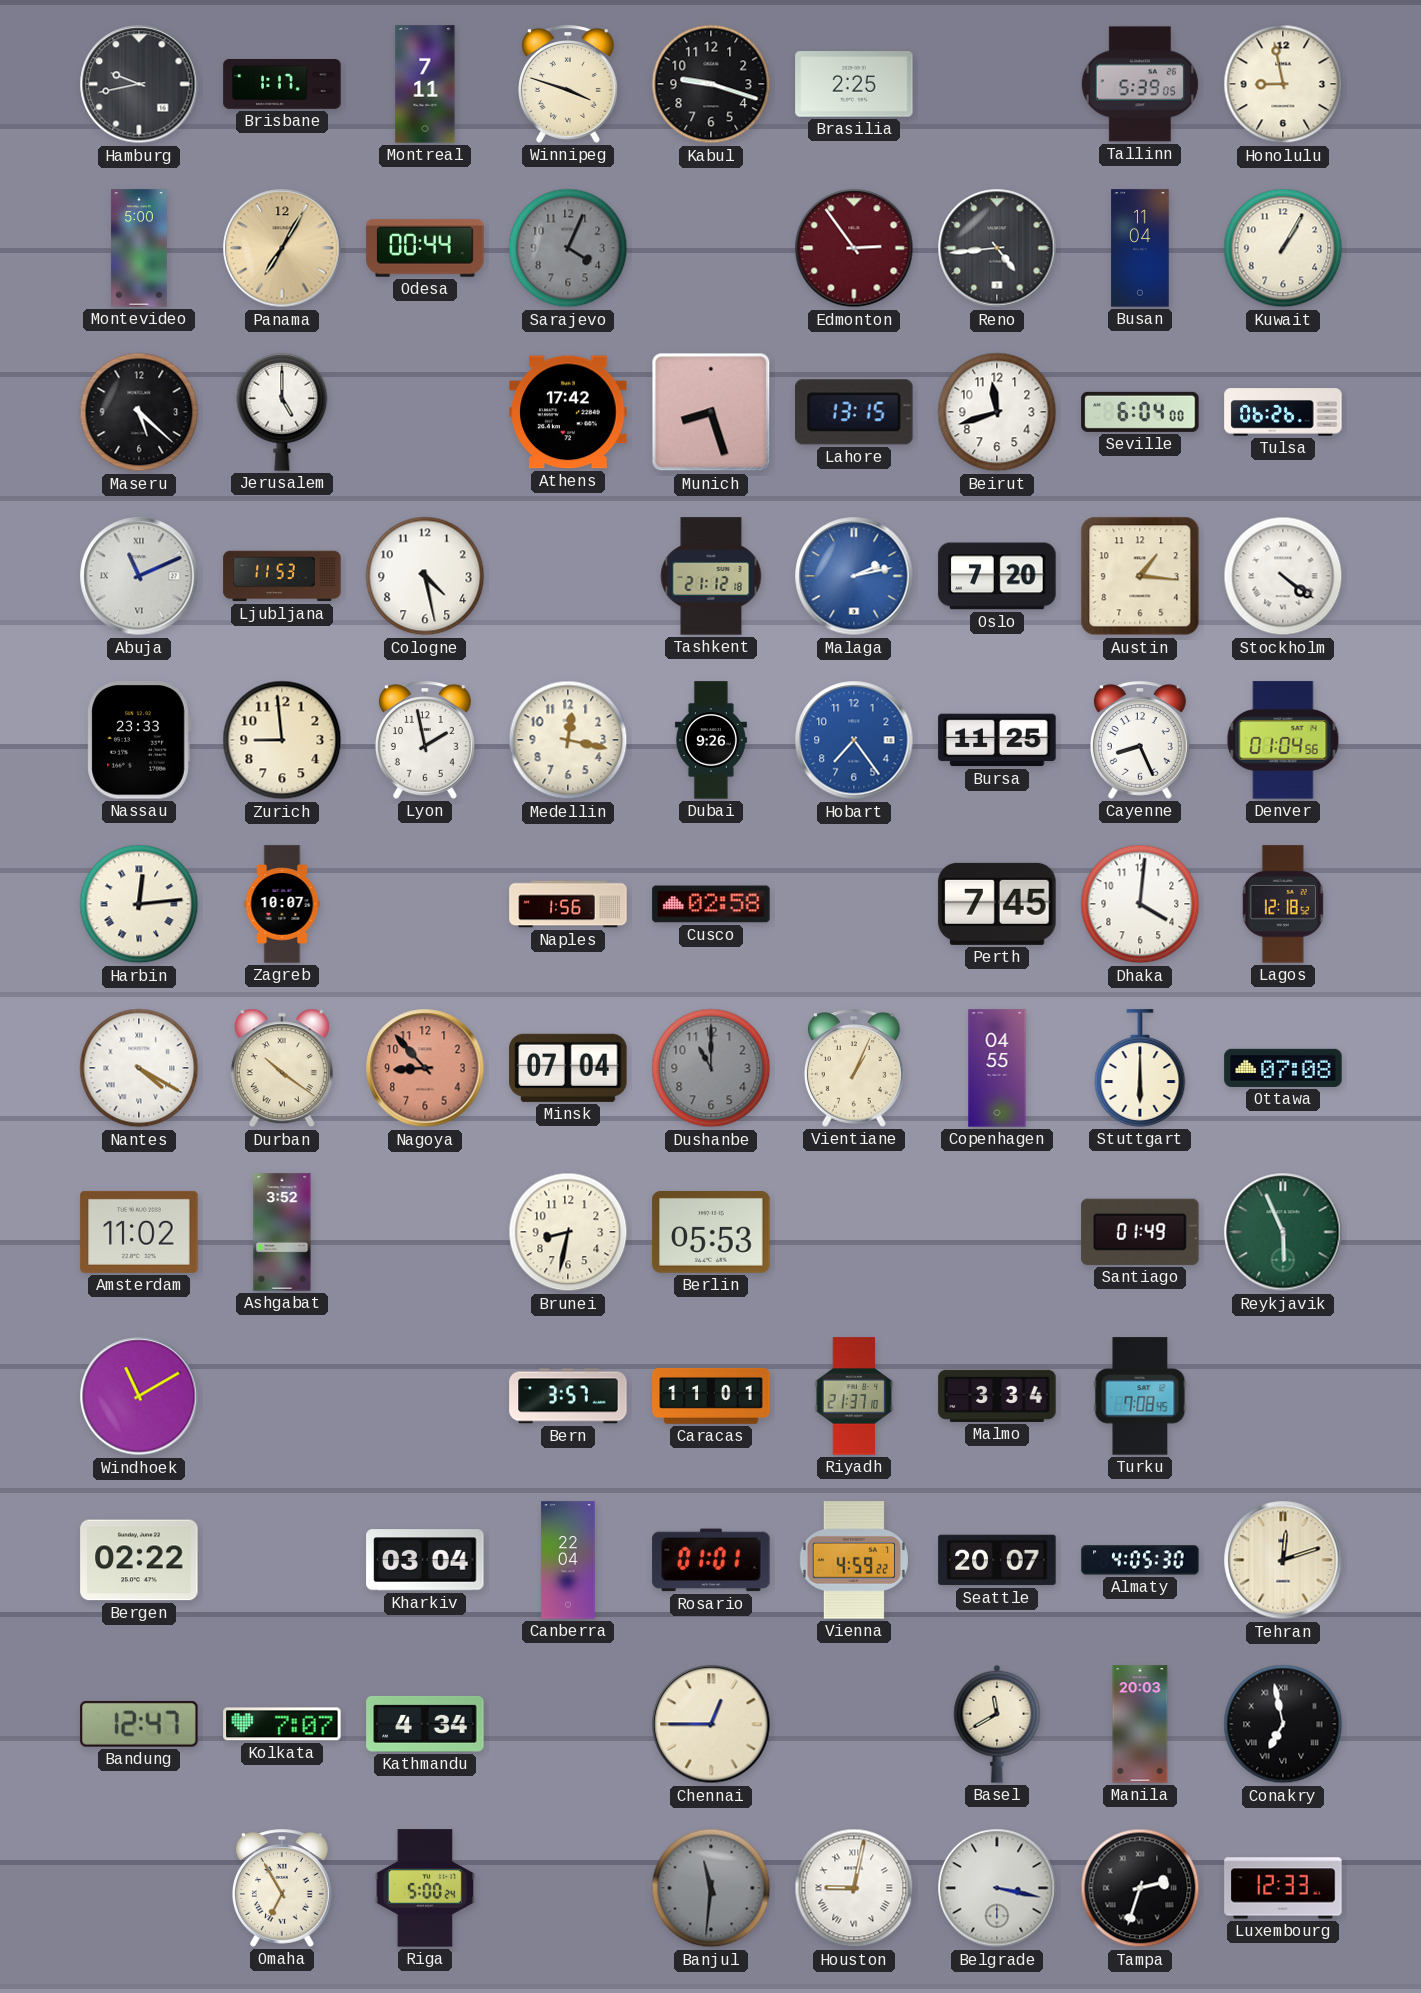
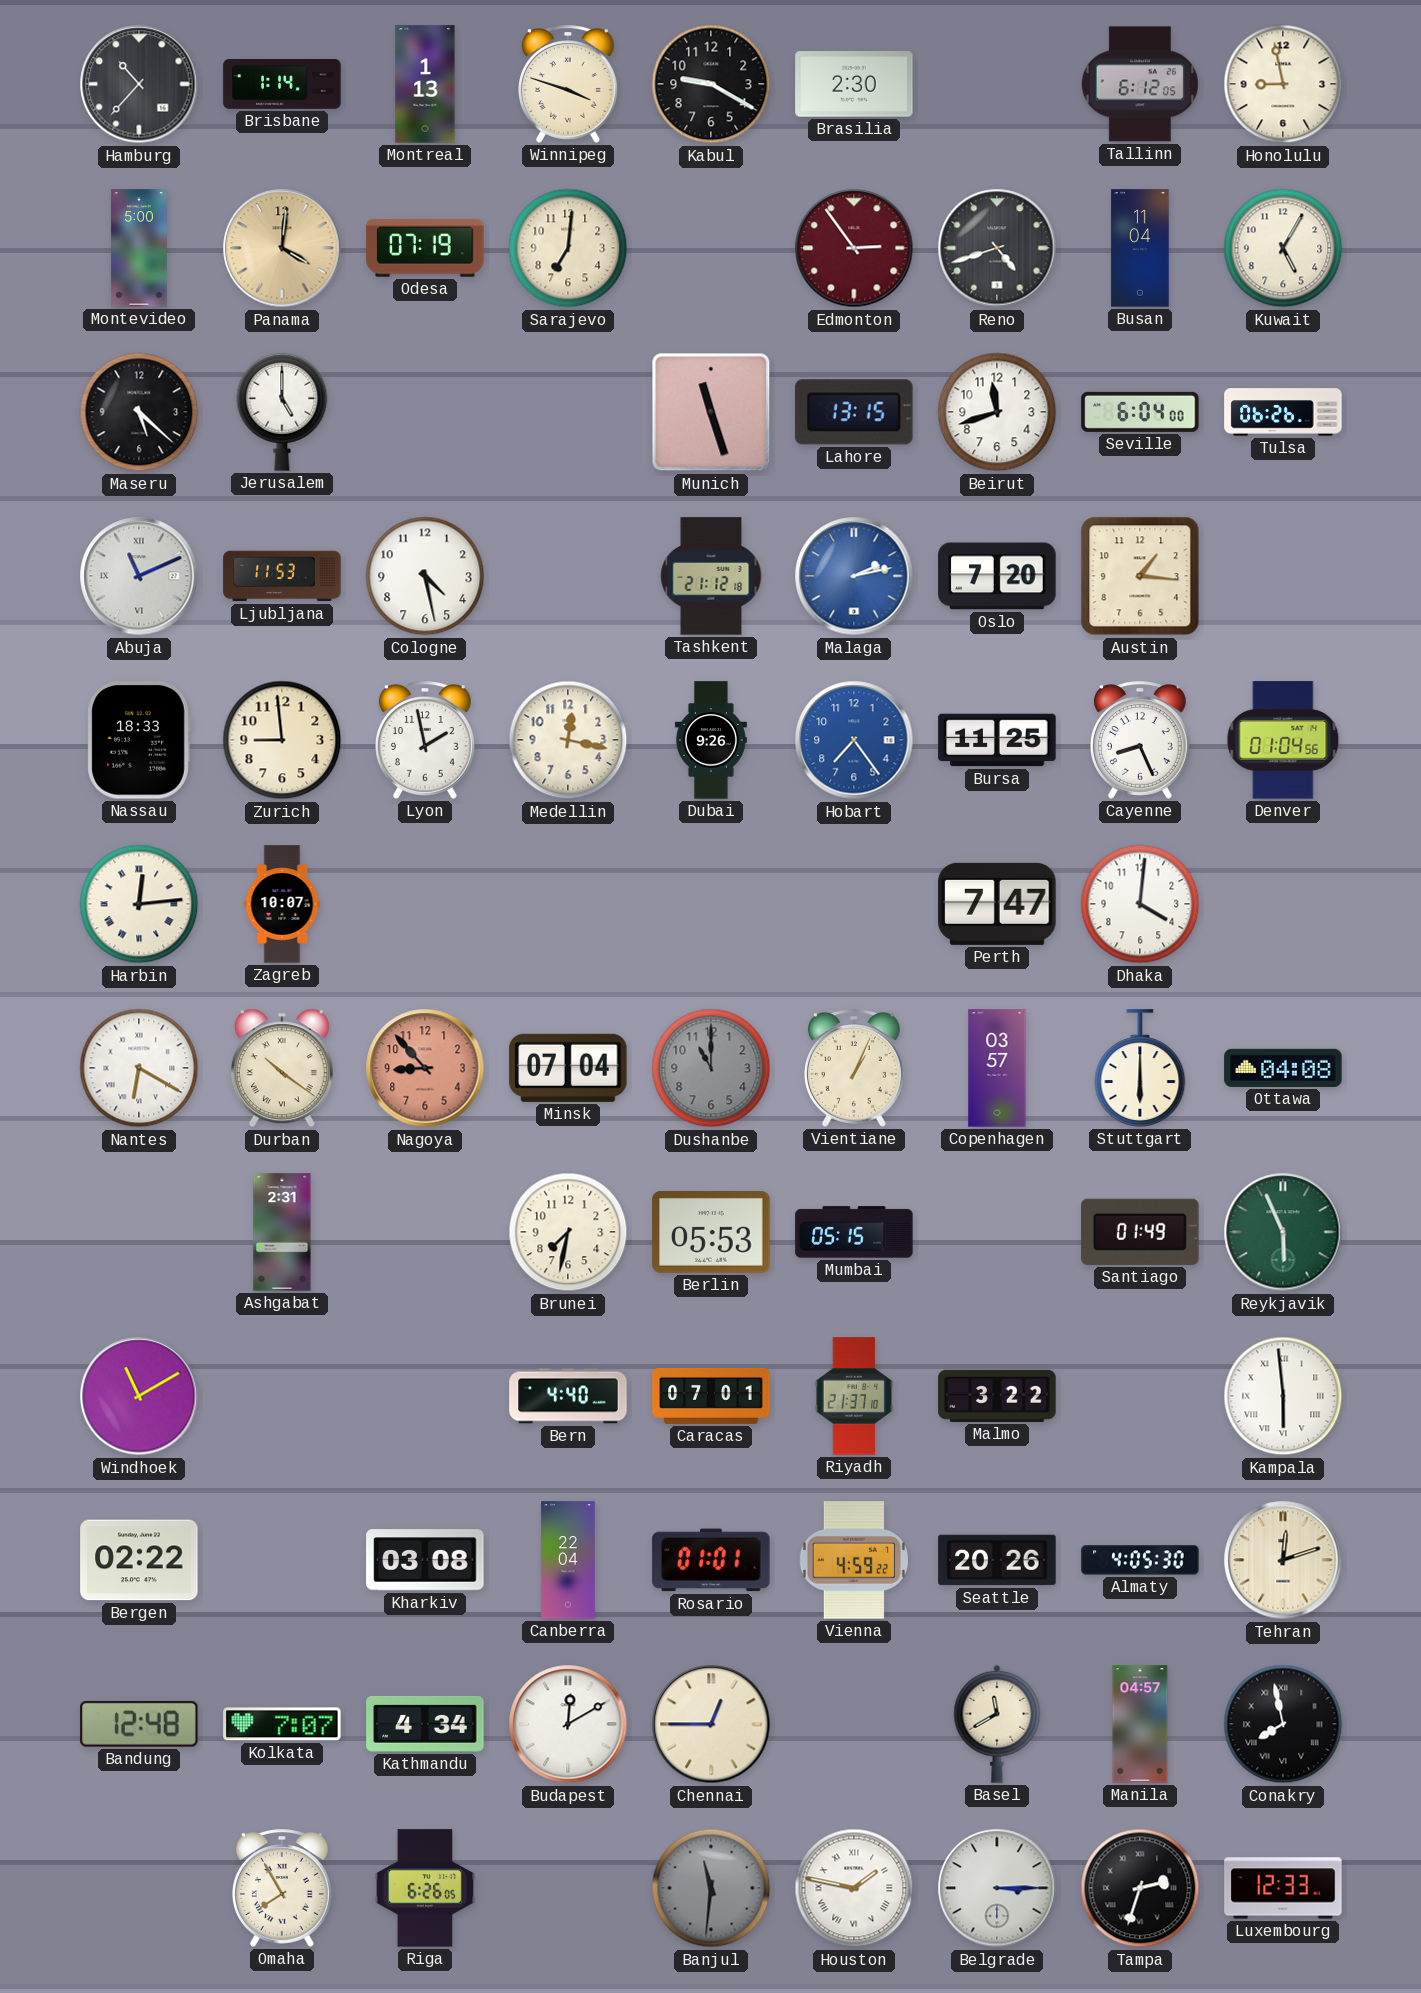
Hamburg: 9:43 -> 10:37
Brisbane: 1:17 -> 1:14
Montreal: 7:11 -> 1:13
Kabul: 9:18 -> 9:20
Brasilia: 2:25 -> 2:30
Tallinn: 5:39 -> 6:12
Panama: 7:05 -> 4:01
Odesa: 00:44 -> 07:19
Sarajevo: 4:04 -> 7:01
Sarajevo dial: grey -> cream
Reno: 4:44 -> 4:42
Kuwait: 1:05 -> 5:05
Athens: 17:42 -> none
Munich: 8:27 -> 11:27
Stockholm: 4:21 -> none
Nassau: 23:33 -> 18:33
Naples: 1:56 -> none
Cusco: 02:58 -> none
Perth: 7:45 -> 7:47
Lagos: 12:18 -> none
Nantes: 4:20 -> 6:20
Copenhagen: 04:55 -> 03:57
Ottawa: 07:08 -> 04:08
Amsterdam: 11:02 -> none
Ashgabat: 3:52 -> 2:31
Brunei: 8:32 -> 7:32
Mumbai: none -> 05:15
Bern: 3:57 -> 4:40
Caracas: 11:01 -> 07:01
Malmo: 3:34 -> 3:22
Turku: 7:08 -> none
Kampala: none -> 5:59
Kharkiv: 03:04 -> 03:08
Seattle: 20:07 -> 20:26
Bandung: 12:47 -> 12:48
Budapest: none -> 12:10
Manila: 20:03 -> 04:57
Conakry: 6:58 -> 7:58
Omaha: 6:55 -> 7:55
Riga: 5:00 -> 6:26
Houston: 9:02 -> 1:47
Belgrade: 3:17 -> 3:15
